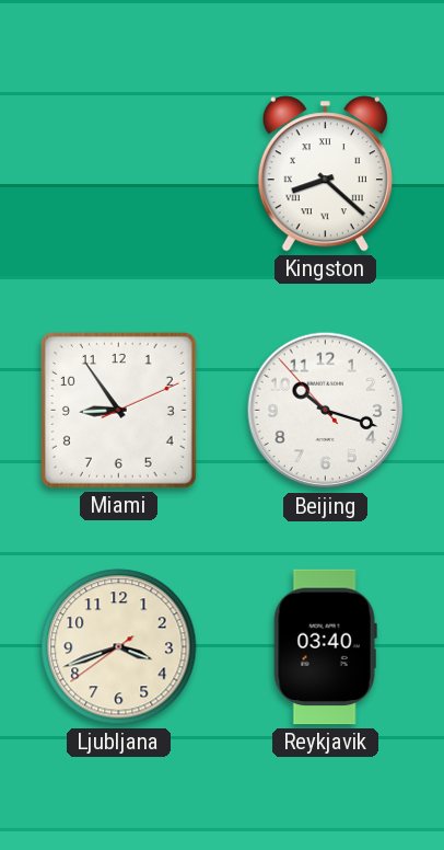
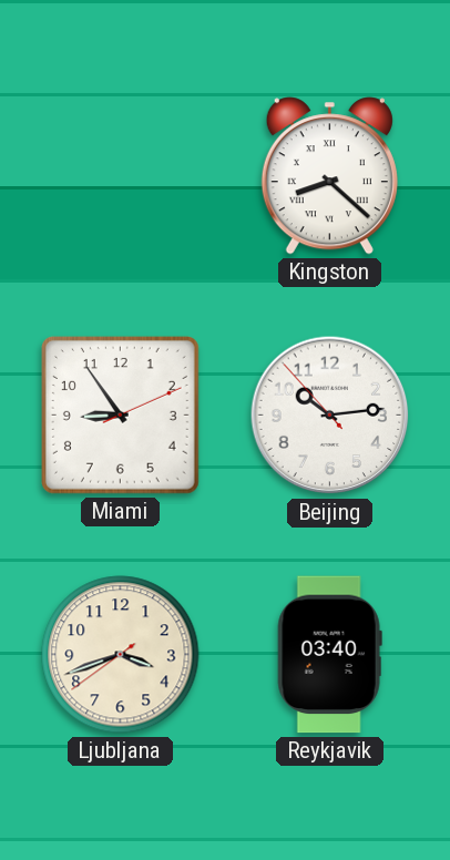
Beijing: 10:17 -> 10:13
